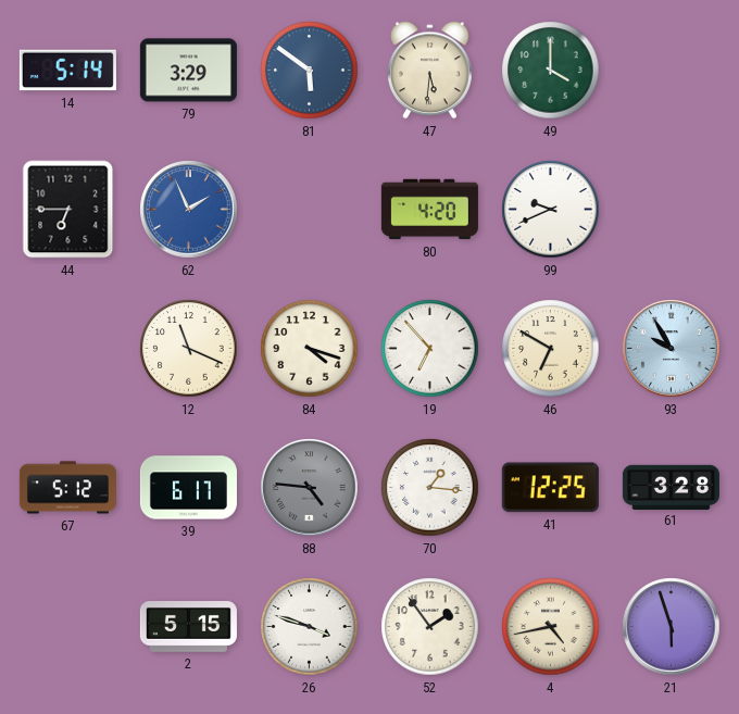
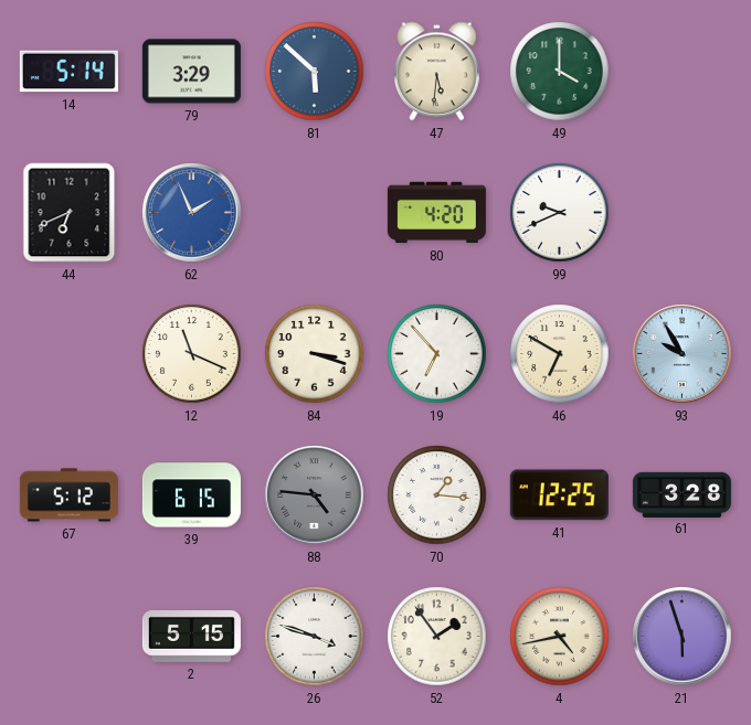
81: 5:51 -> 5:52
44: 6:45 -> 6:41
84: 4:18 -> 3:18
39: 6:17 -> 6:15
